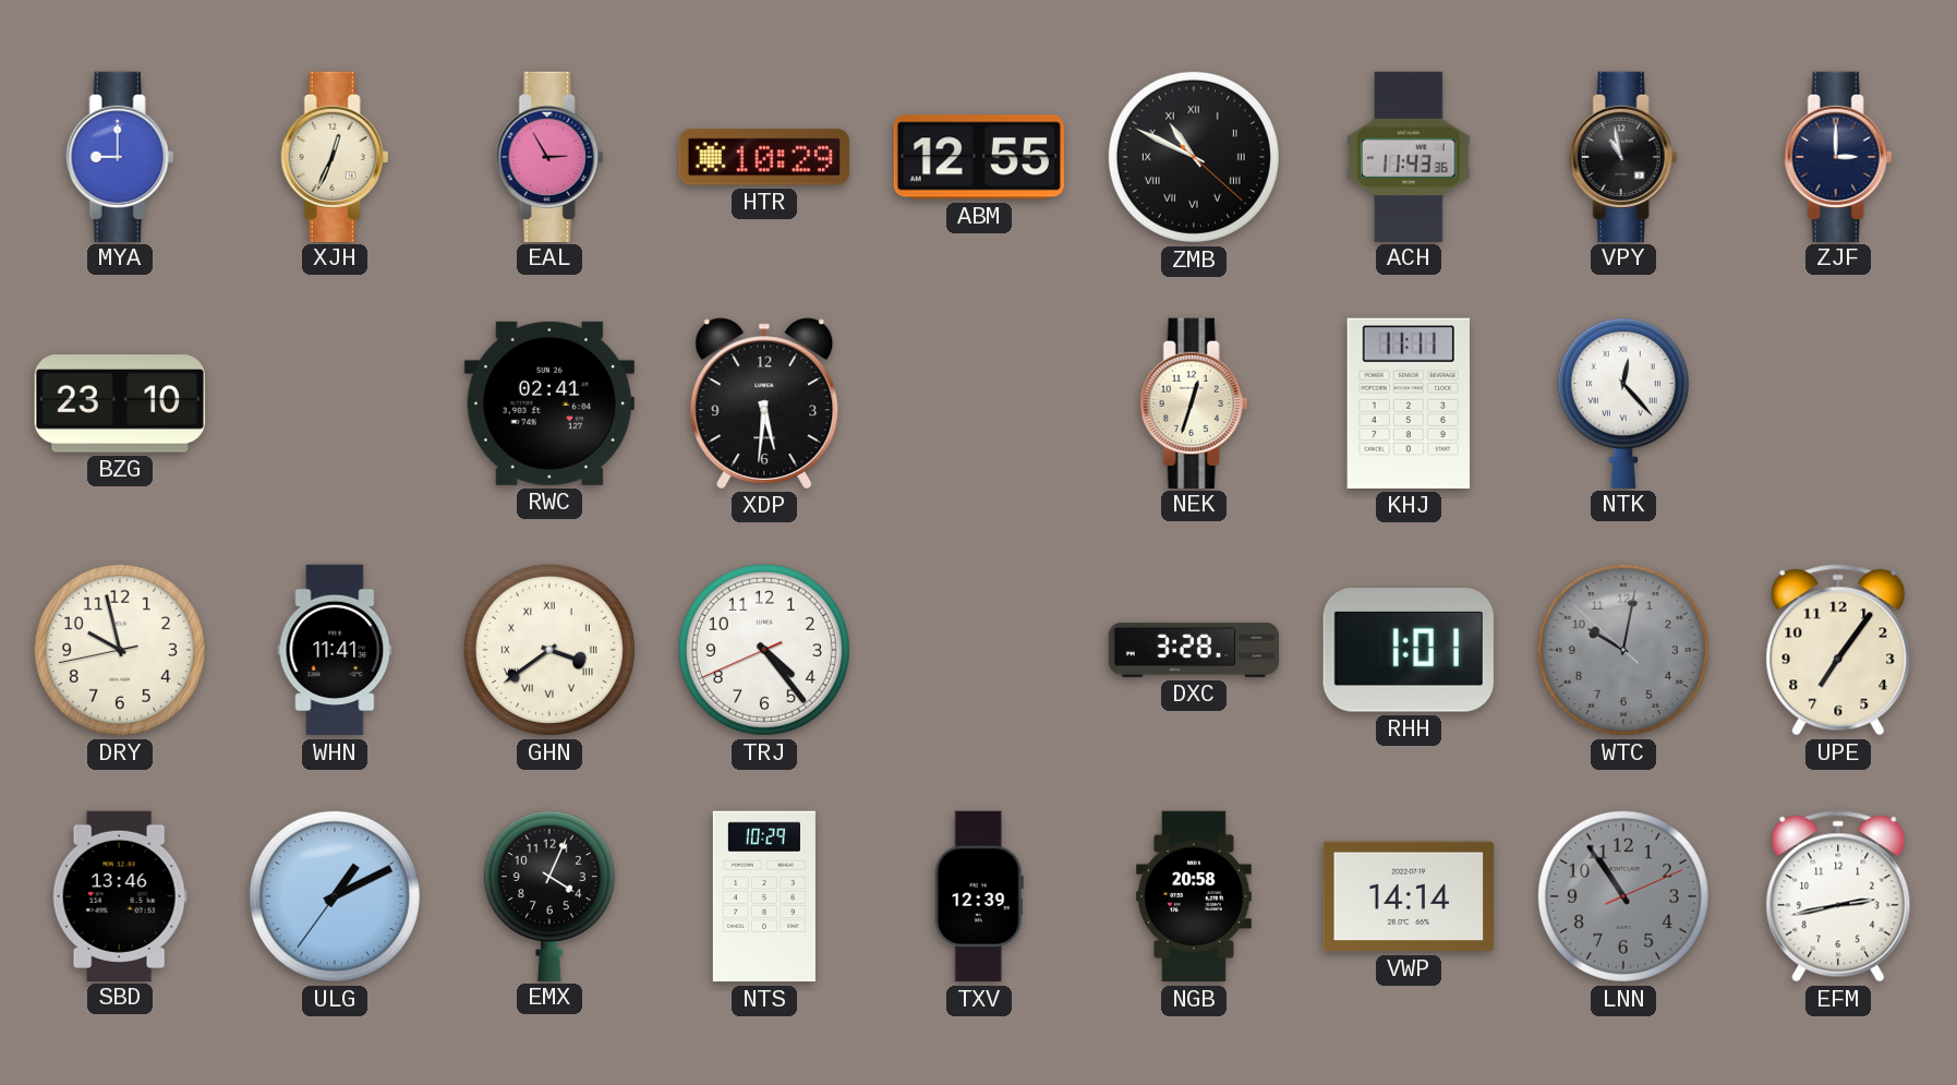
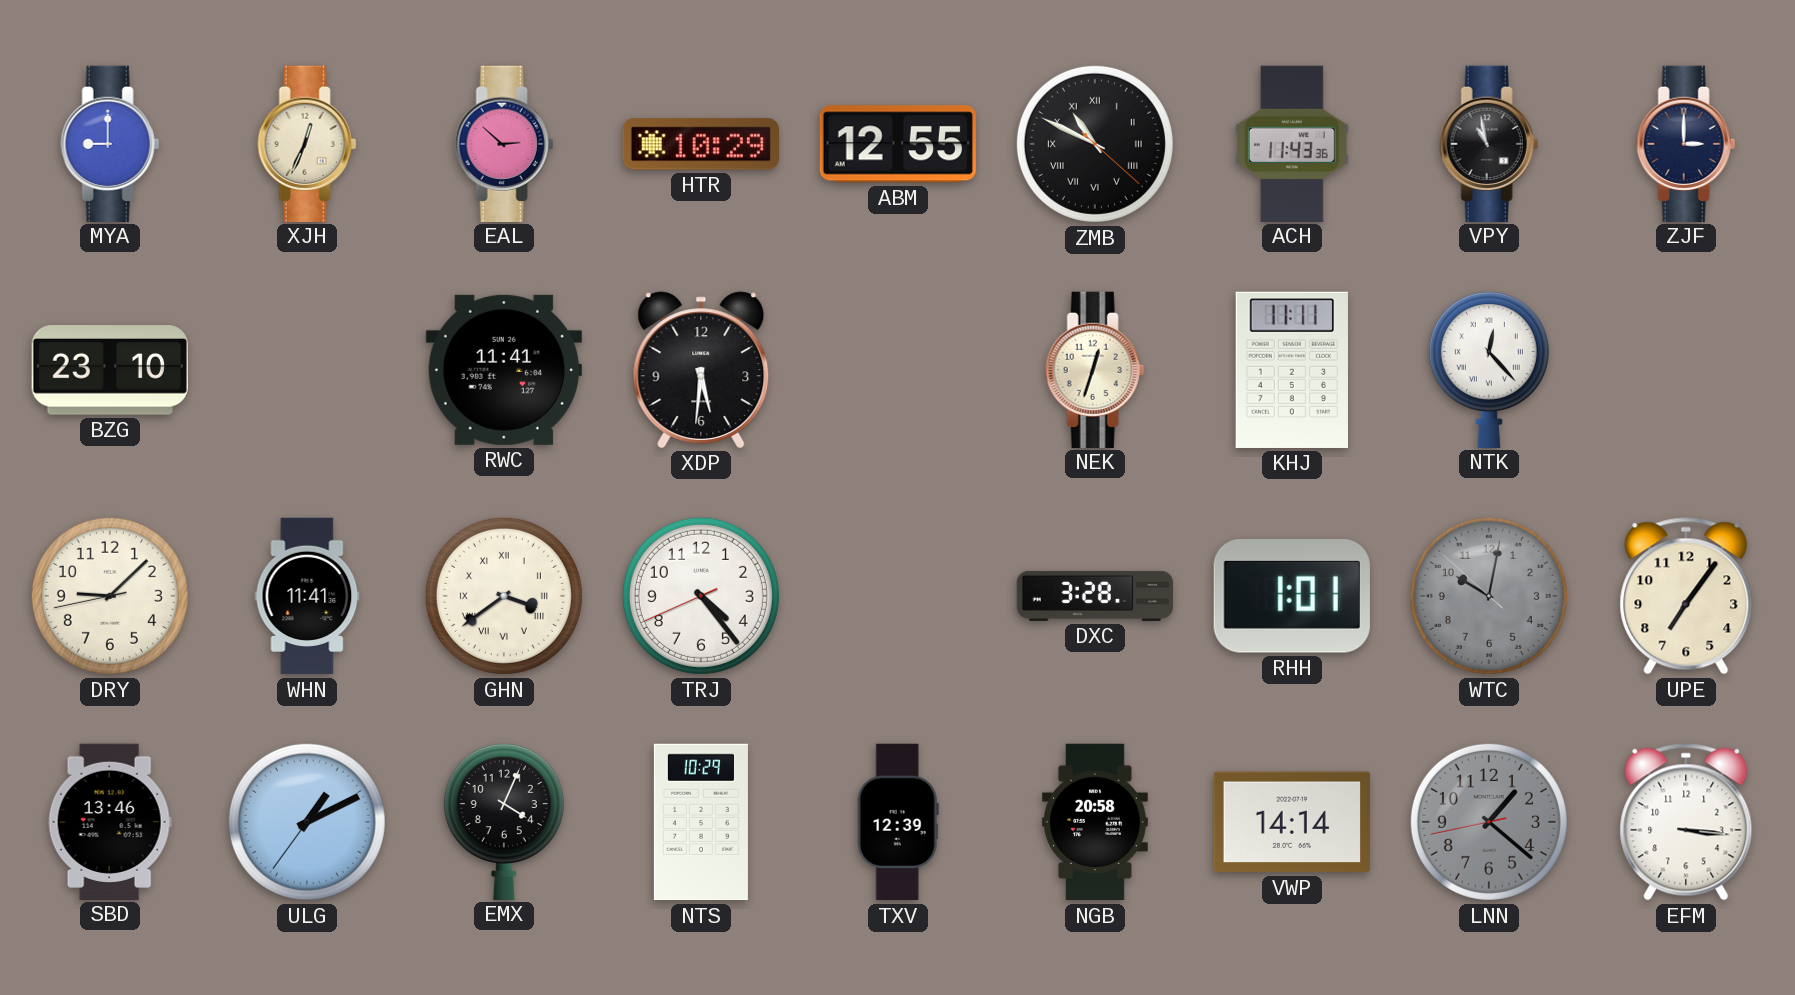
EAL: 2:55 -> 2:52
RWC: 02:41 -> 11:41
DRY: 9:57 -> 9:07
LNN: 10:54 -> 1:21
EFM: 2:43 -> 3:16
